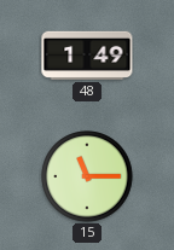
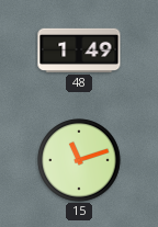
15: 11:15 -> 11:12
